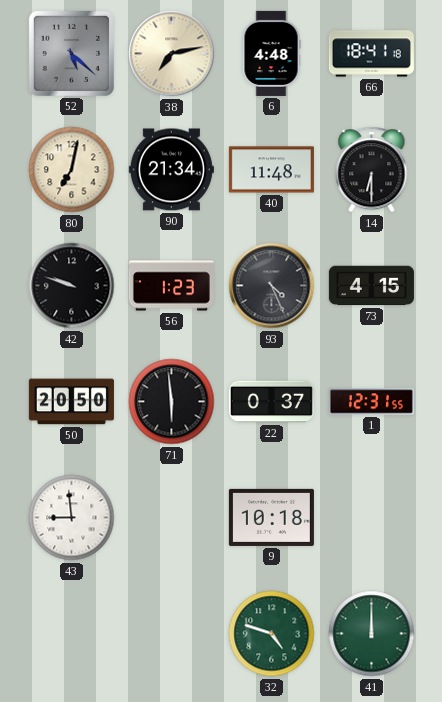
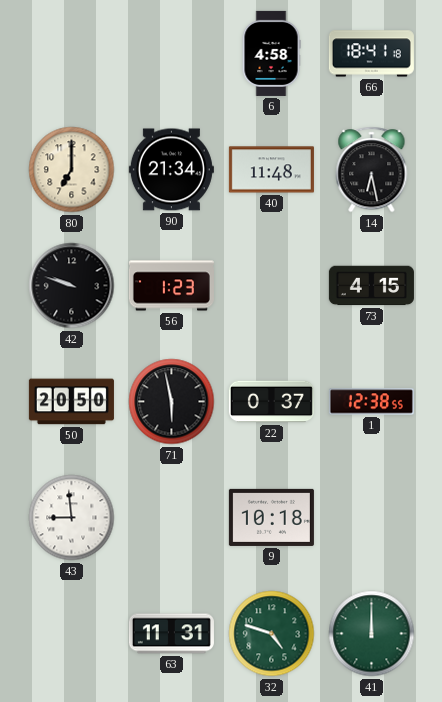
52: 5:22 -> none
38: 7:13 -> none
6: 4:48 -> 4:58
80: 7:02 -> 7:00
14: 6:30 -> 6:28
93: 4:26 -> none
71: 5:59 -> 5:58
1: 12:31 -> 12:38
63: none -> 11:31
